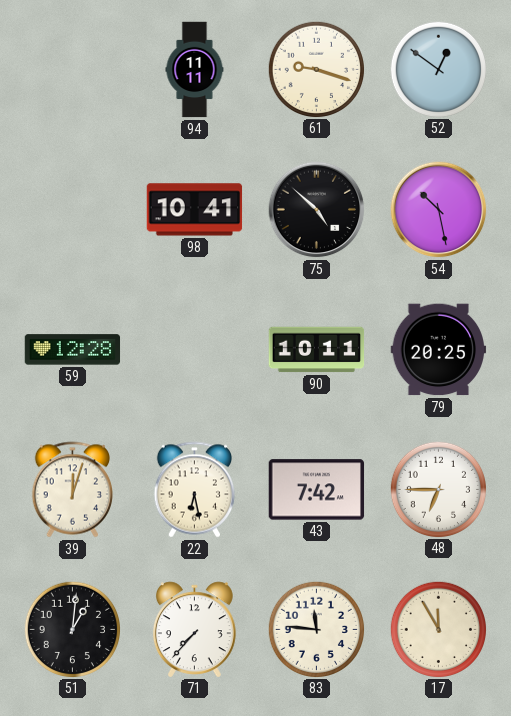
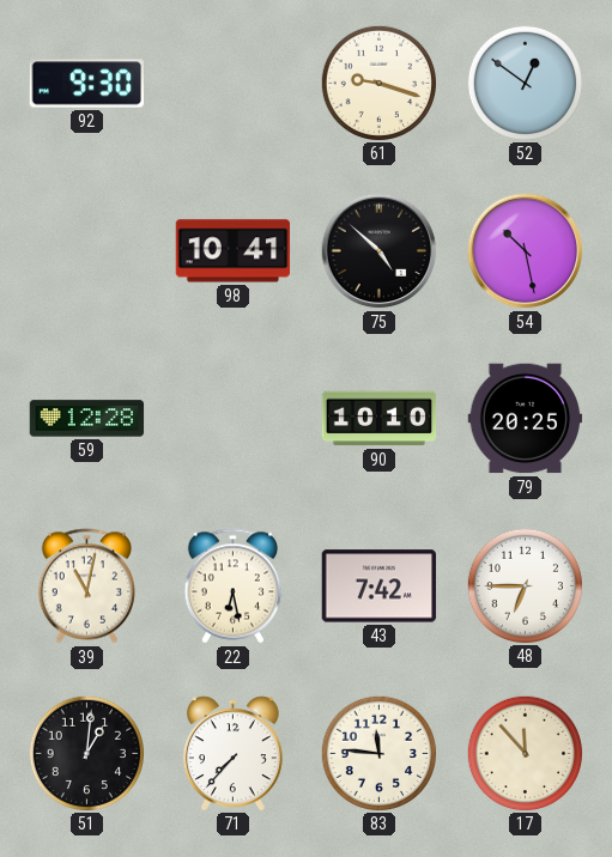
92: none -> 9:30
94: 11:11 -> none
90: 10:11 -> 10:10
39: 12:03 -> 11:02
17: 11:55 -> 11:53
